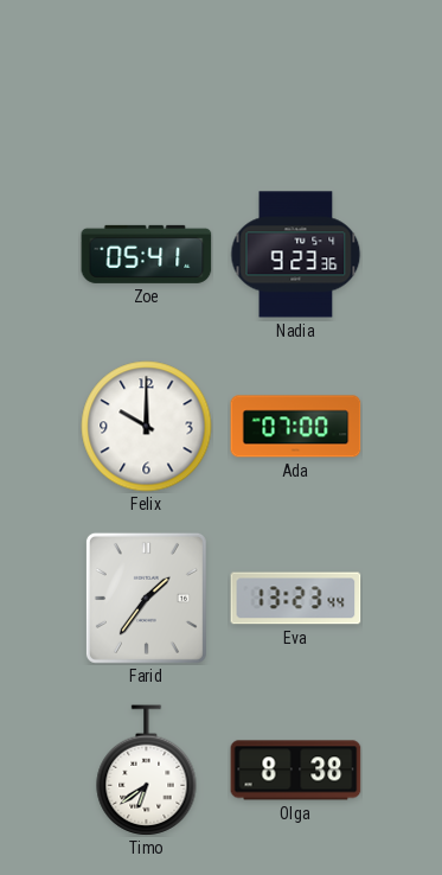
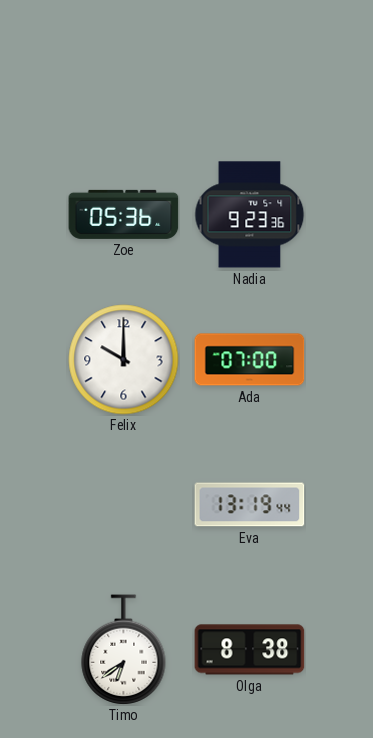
Zoe: 05:41 -> 05:36
Farid: 1:36 -> none
Eva: 13:23 -> 13:19
